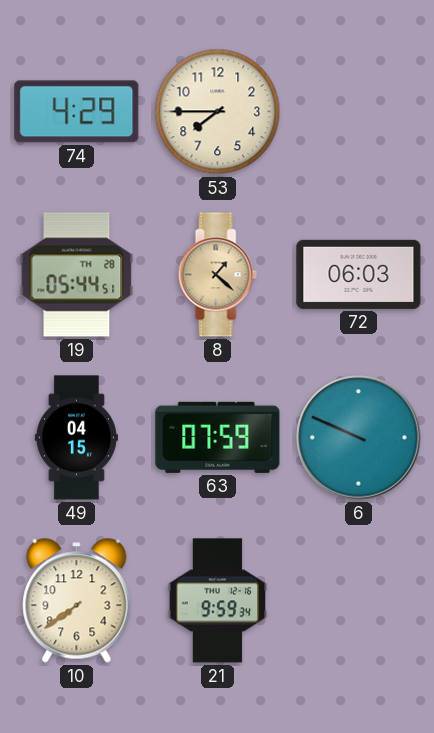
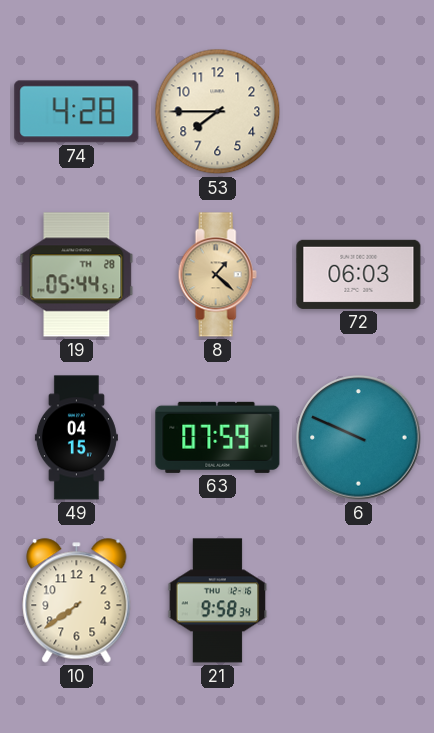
74: 4:29 -> 4:28
21: 9:59 -> 9:58
